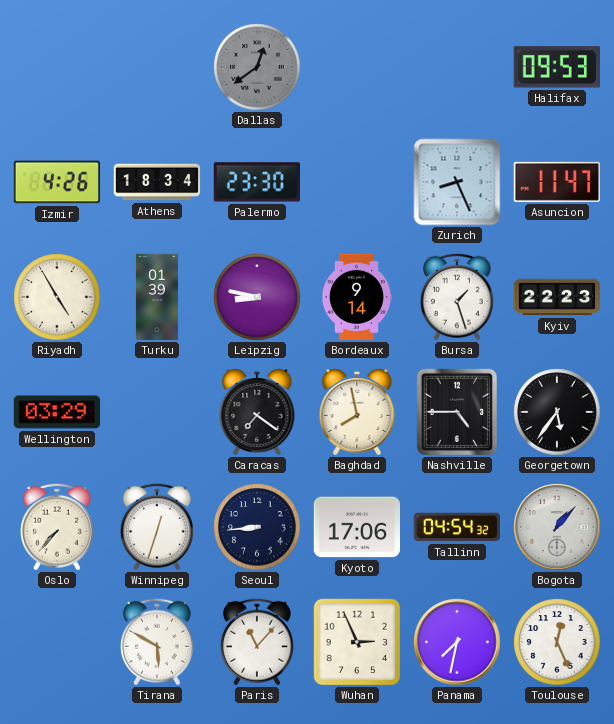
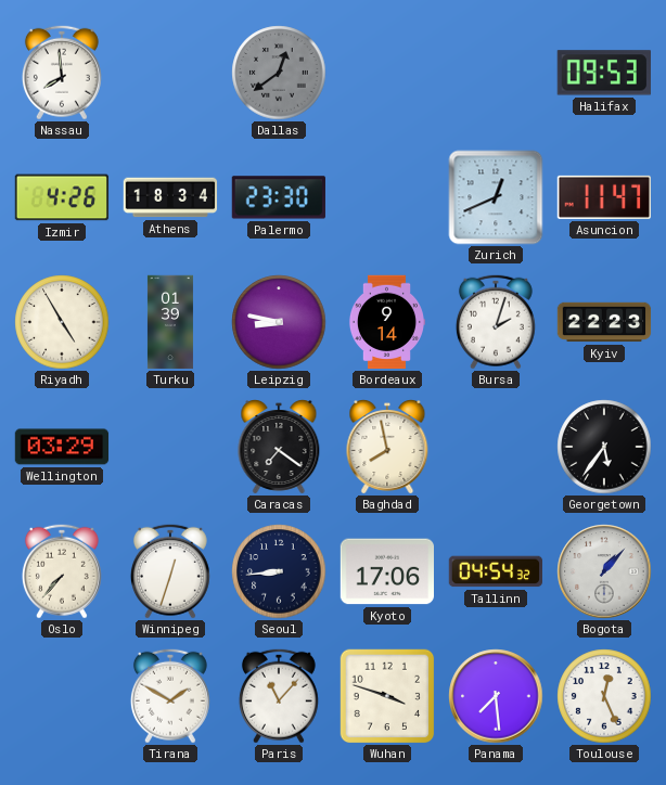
Nassau: none -> 7:59
Zurich: 8:26 -> 12:41
Bursa: 1:27 -> 2:03
Nashville: 4:45 -> none
Tirana: 5:50 -> 1:50
Wuhan: 2:56 -> 3:48
Panama: 7:32 -> 7:29
